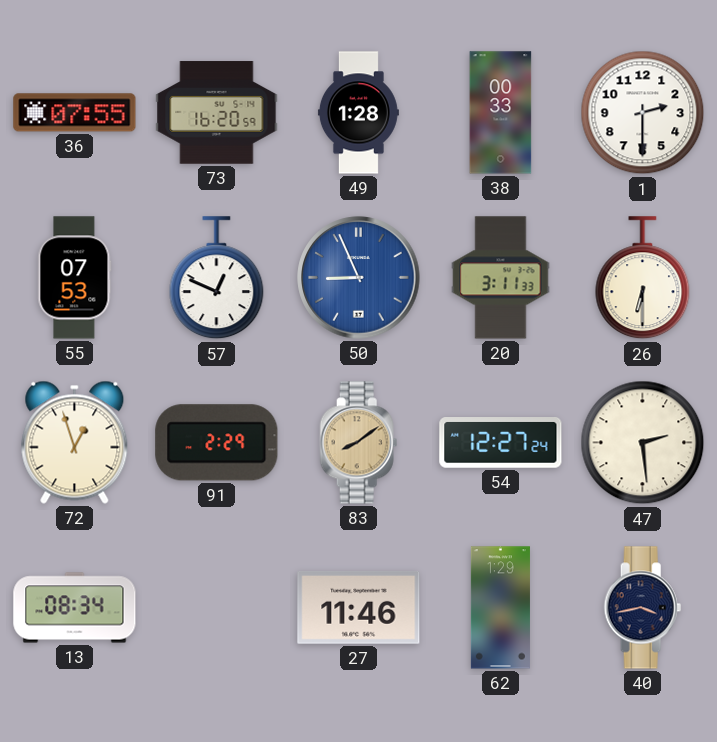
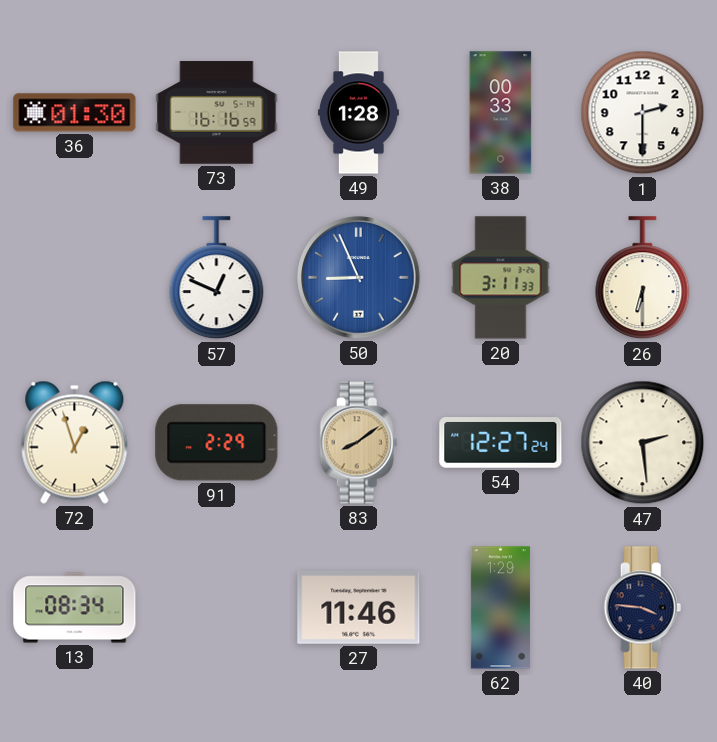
36: 07:55 -> 01:30
73: 16:20 -> 16:16
55: 07:53 -> none
40: 3:43 -> 3:46
